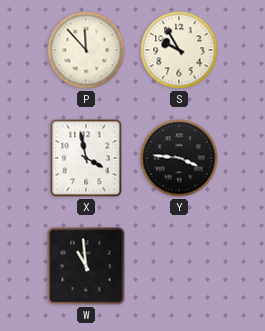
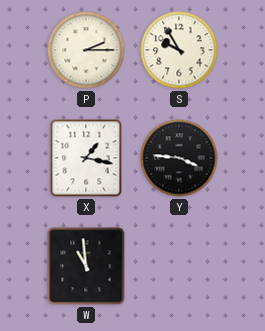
P: 11:53 -> 2:15
X: 3:58 -> 1:17
